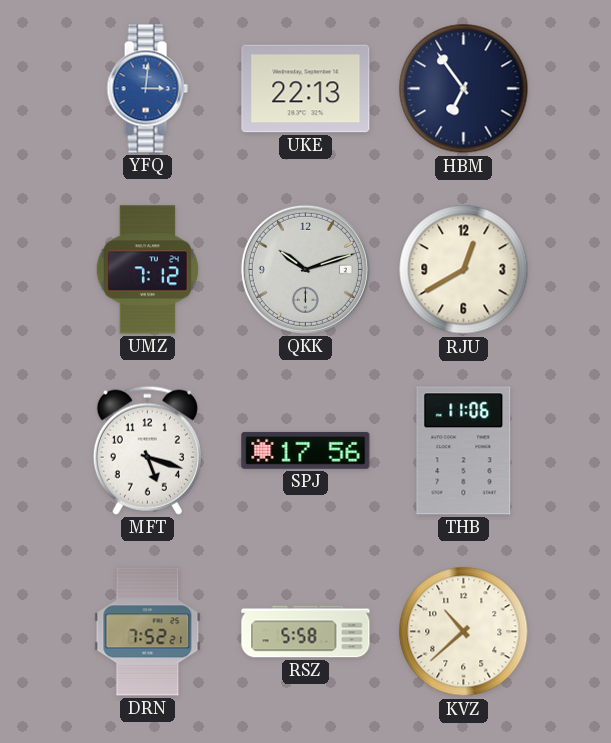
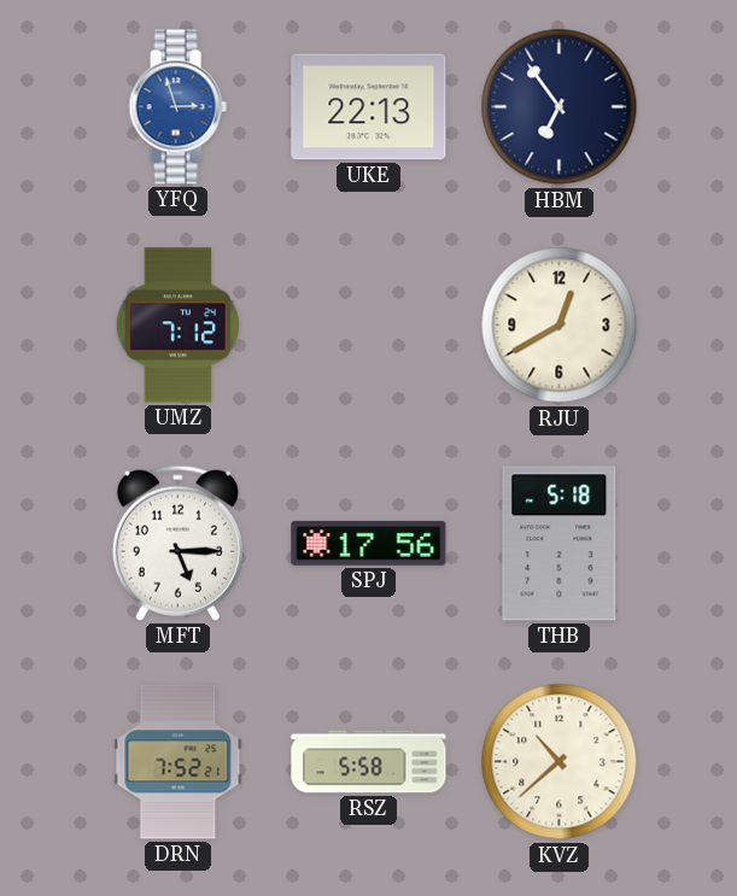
YFQ: 3:01 -> 2:57
QKK: 10:12 -> none
MFT: 5:18 -> 5:15
THB: 11:06 -> 5:18
